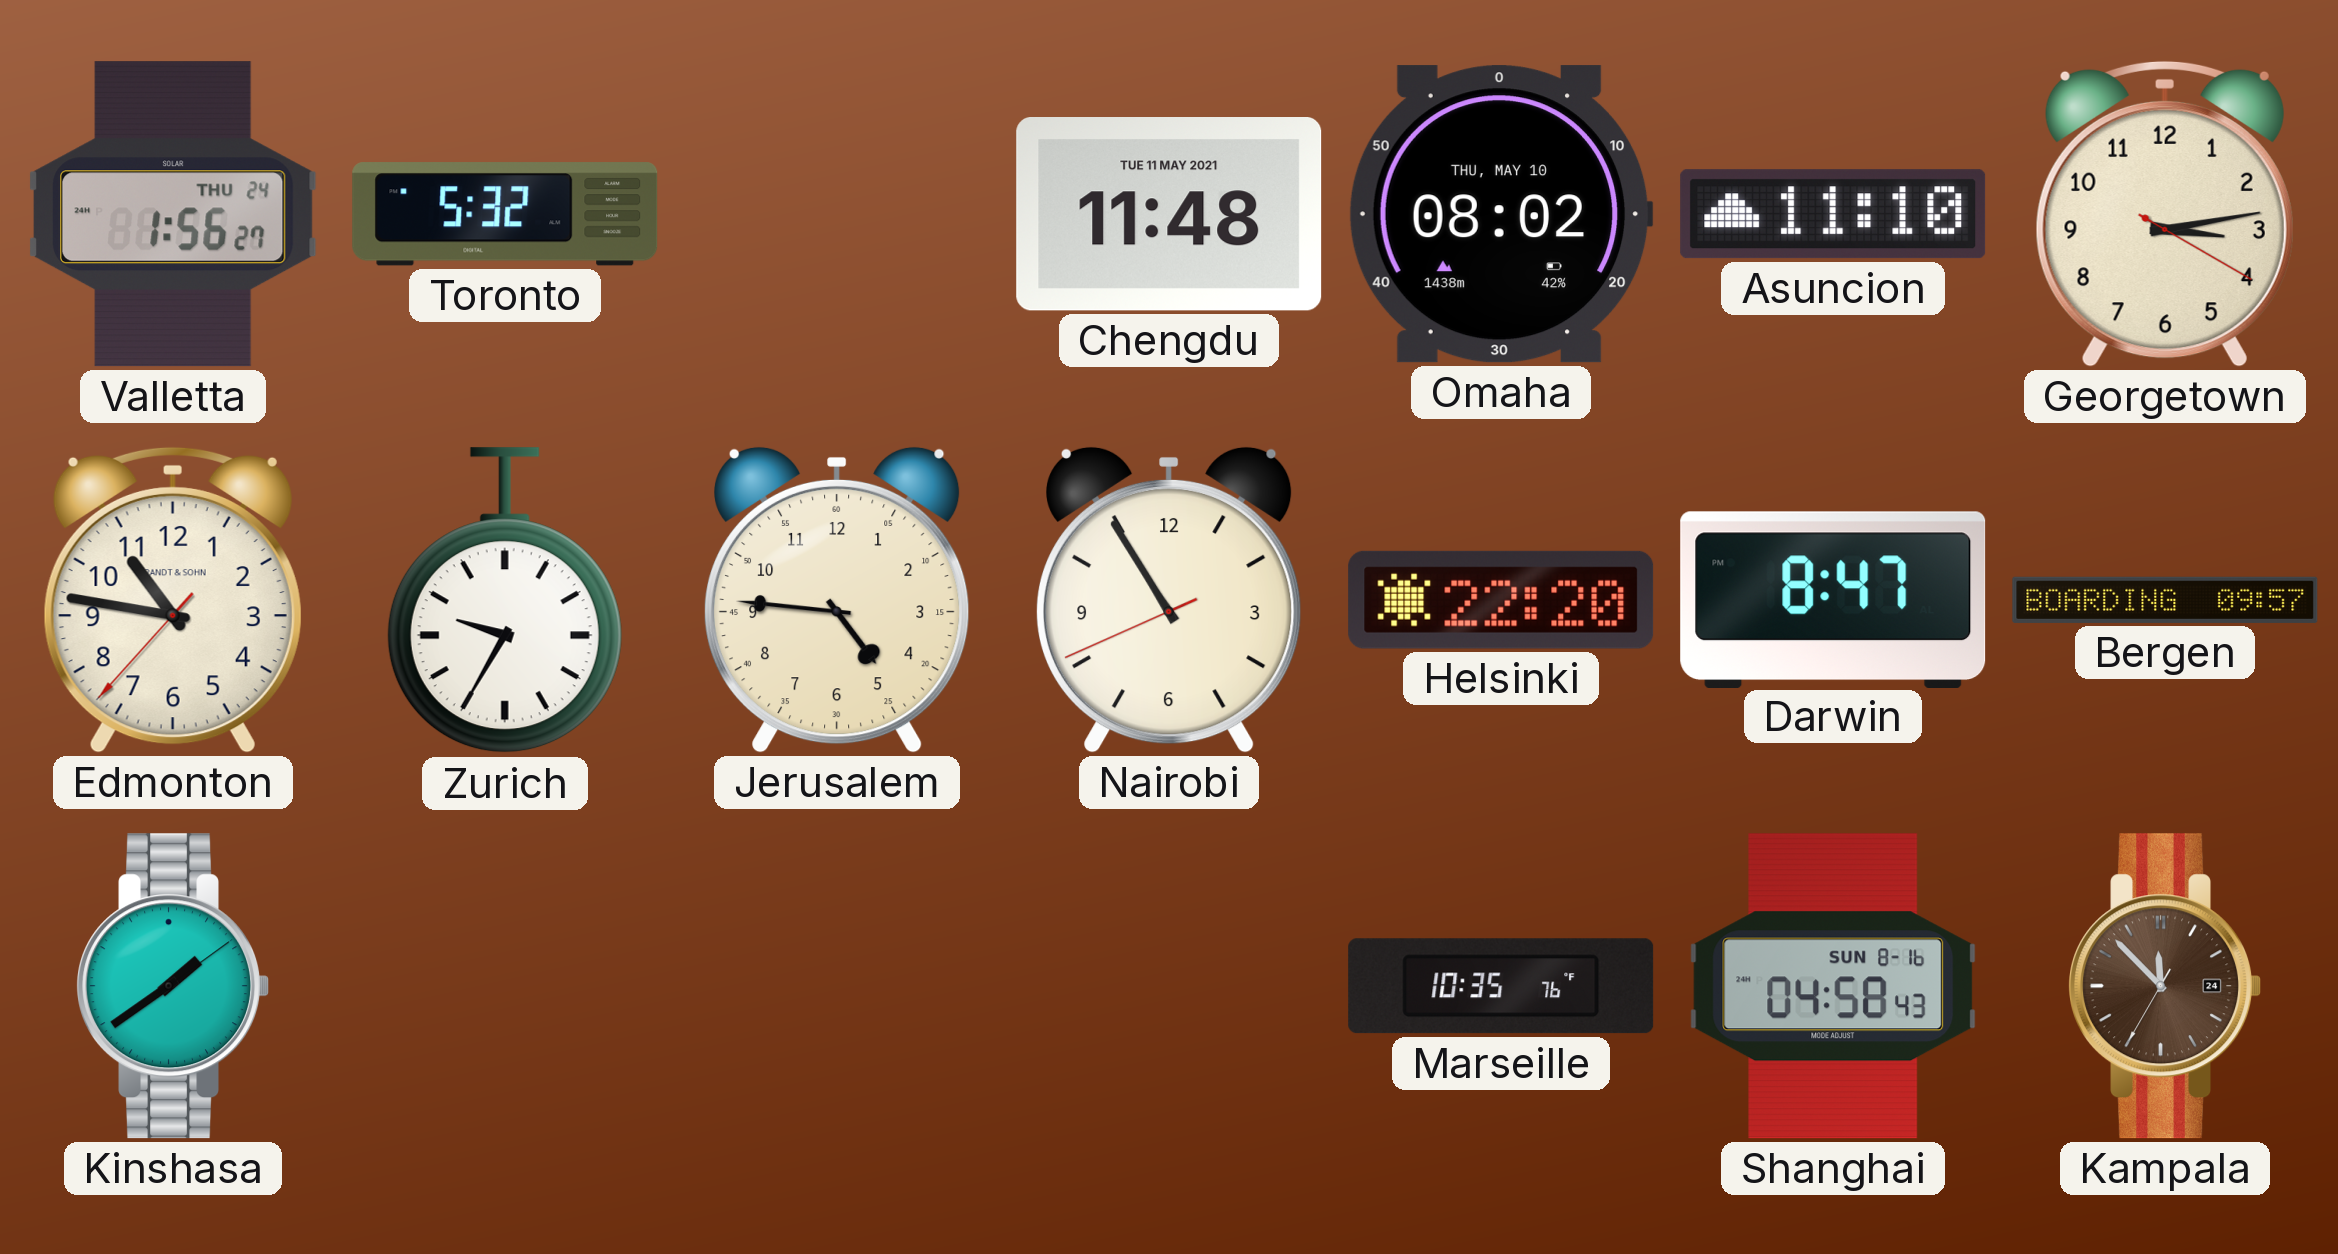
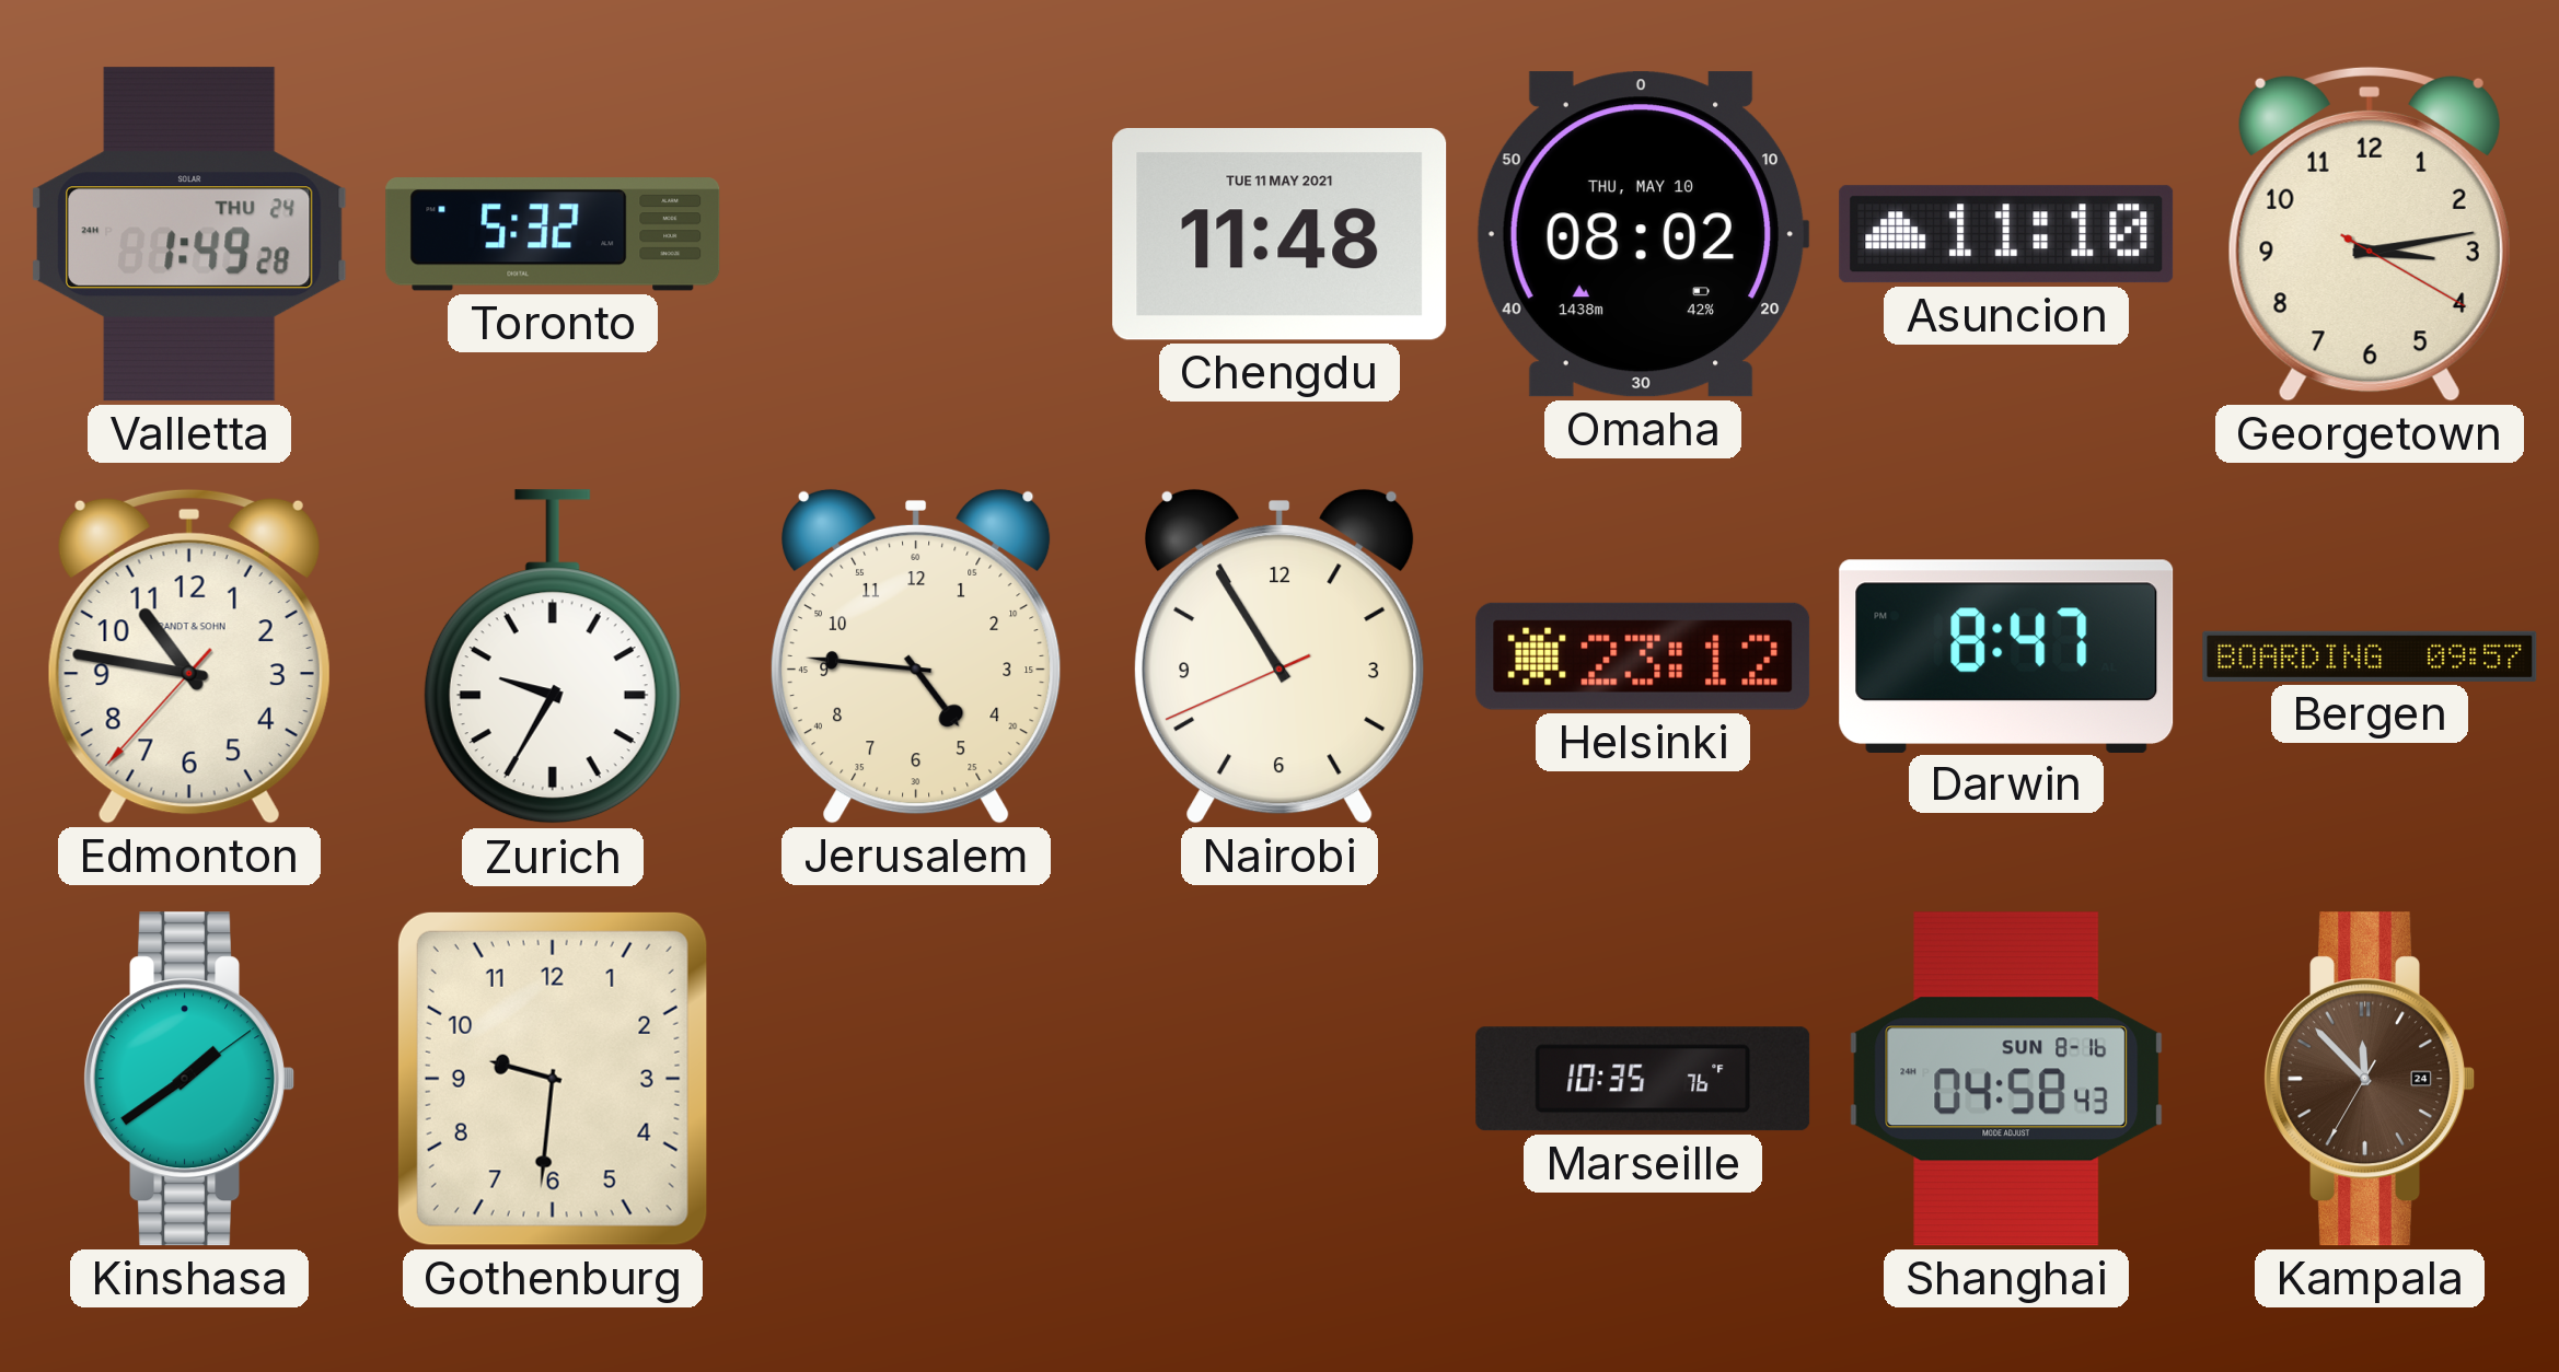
Valletta: 1:56 -> 1:49
Helsinki: 22:20 -> 23:12
Gothenburg: none -> 9:31
